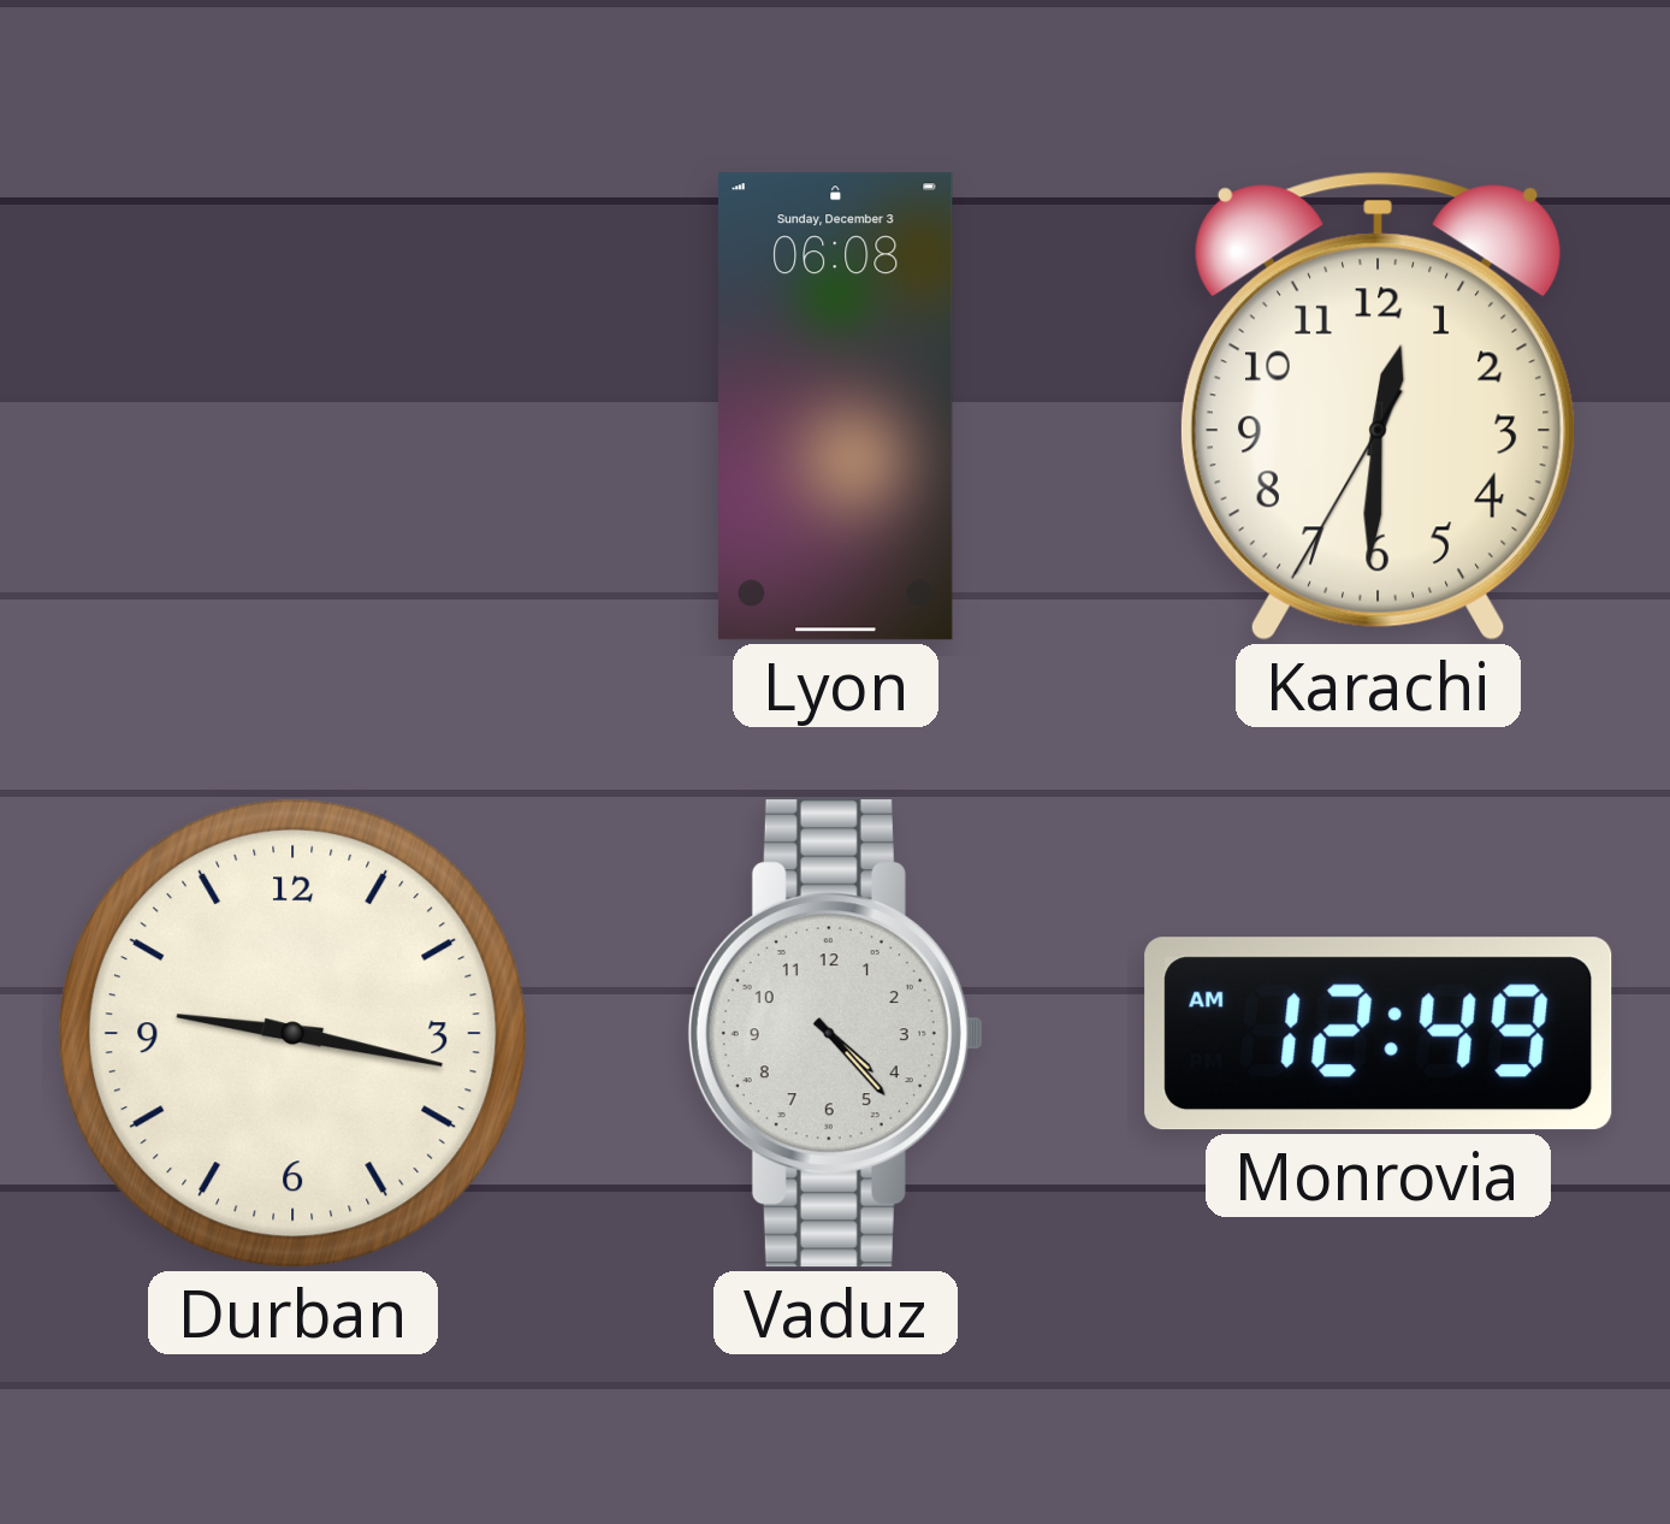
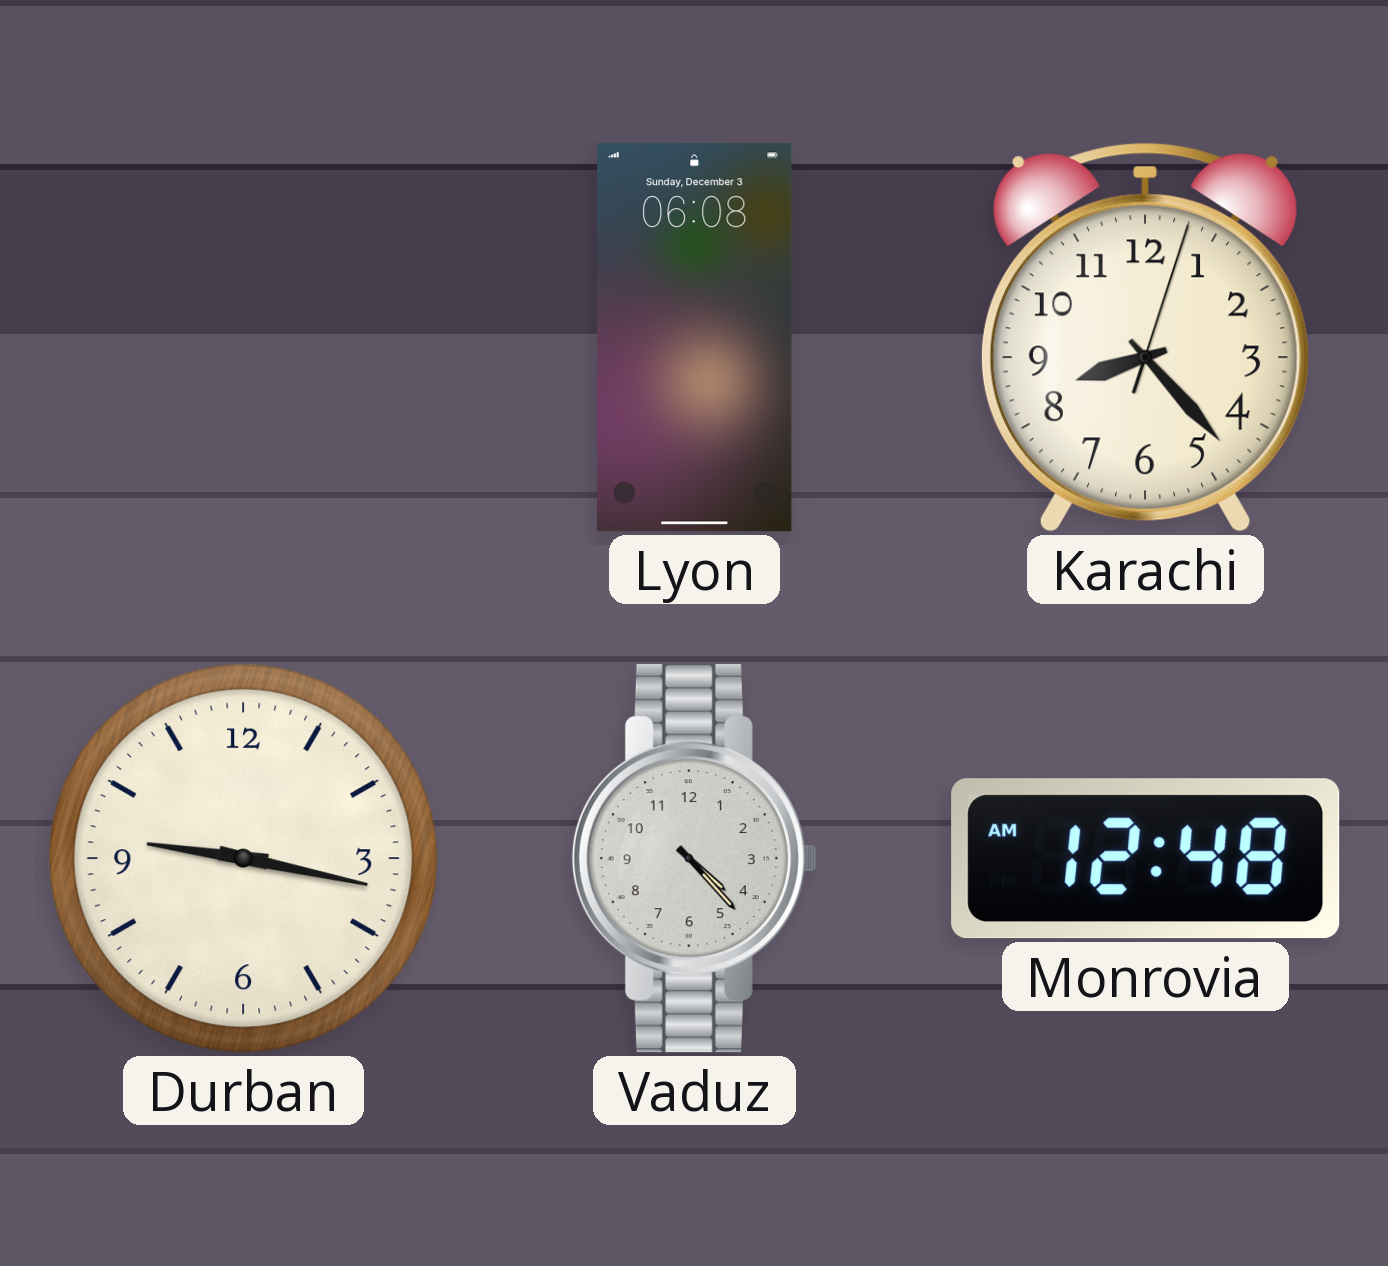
Karachi: 12:30 -> 8:23
Monrovia: 12:49 -> 12:48
